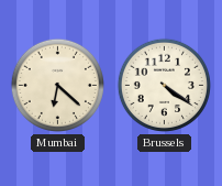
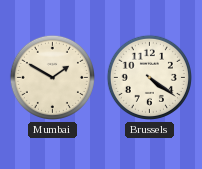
Mumbai: 6:22 -> 1:50
